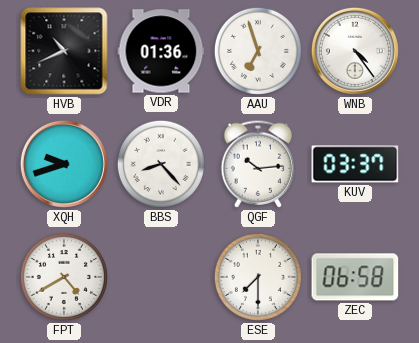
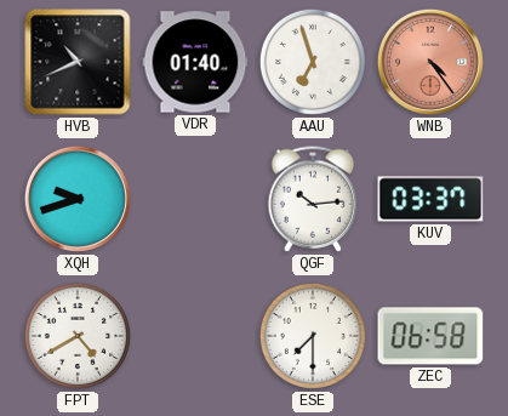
VDR: 01:36 -> 01:40
WNB dial: white -> salmon
BBS: 8:23 -> none
